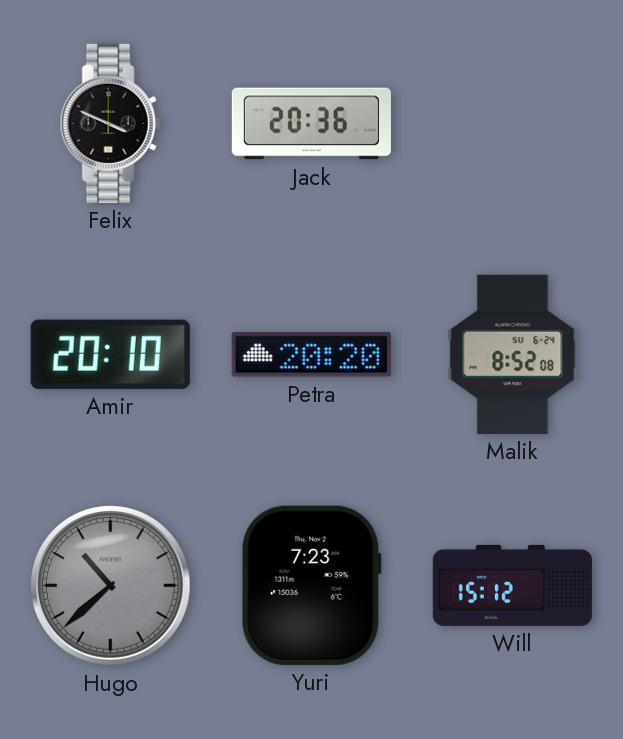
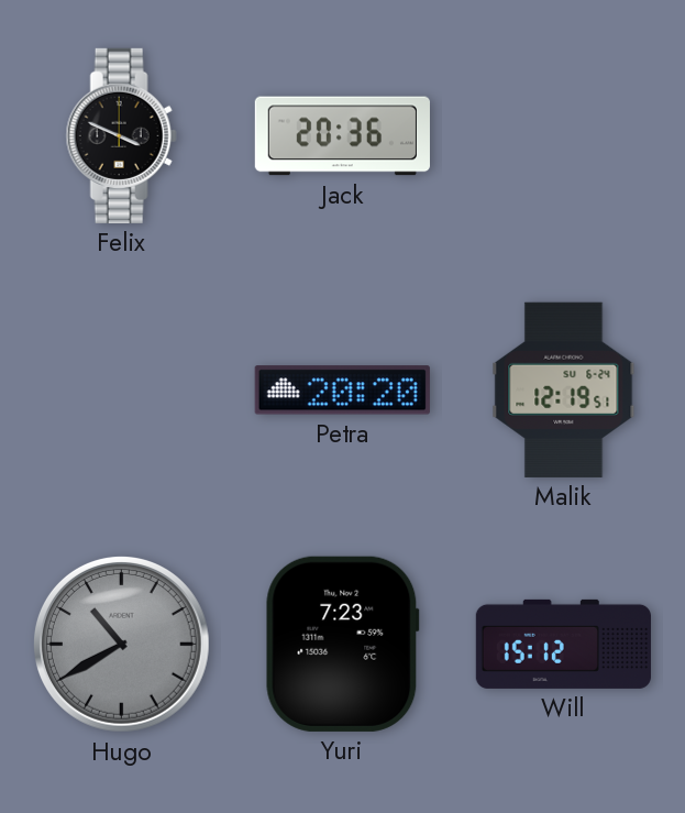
Amir: 20:10 -> none
Malik: 8:52 -> 12:19
Hugo: 10:38 -> 10:40
